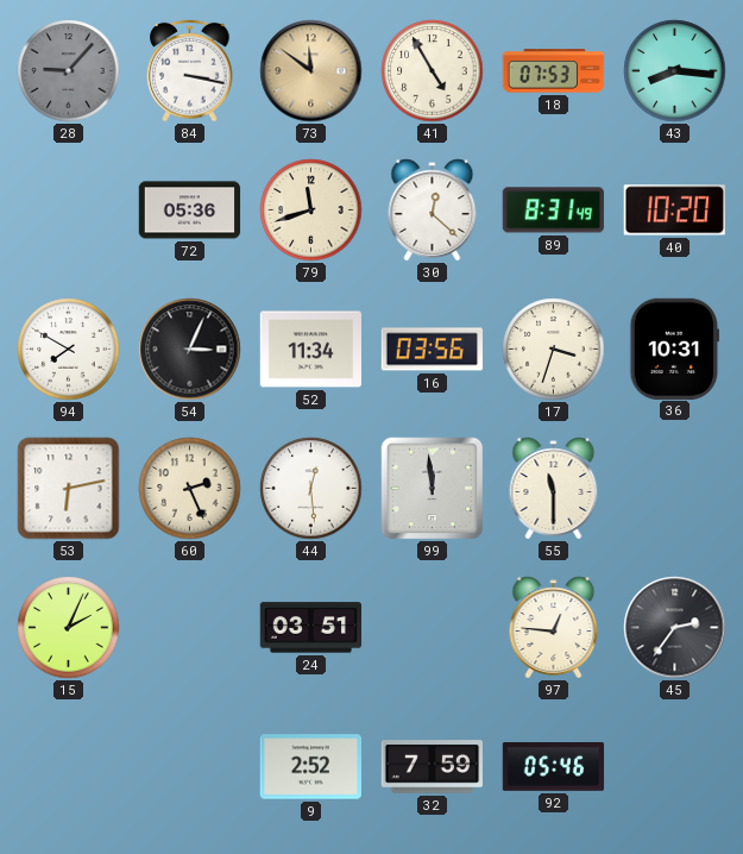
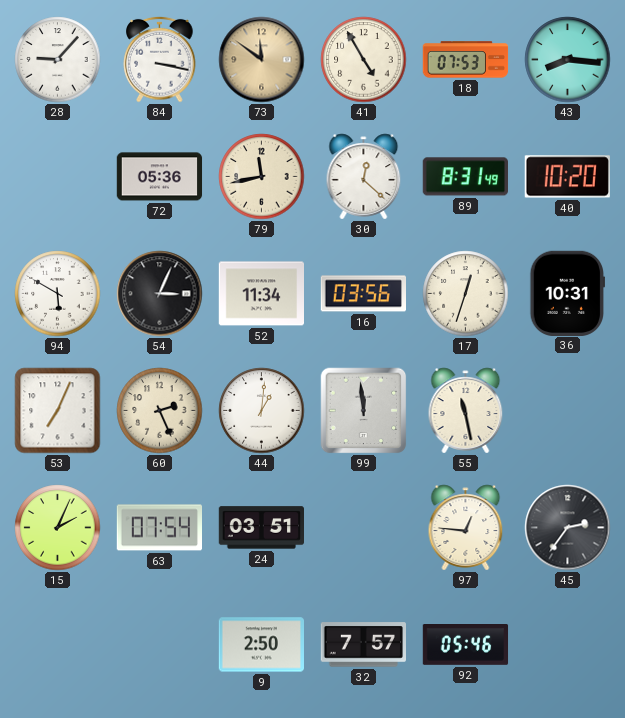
28 dial: grey -> white
79: 11:42 -> 11:43
94: 7:50 -> 5:50
17: 3:33 -> 12:33
53: 6:13 -> 7:04
44: 12:29 -> 1:01
55: 11:30 -> 11:28
63: none -> 07:54
9: 2:52 -> 2:50
32: 7:59 -> 7:57
